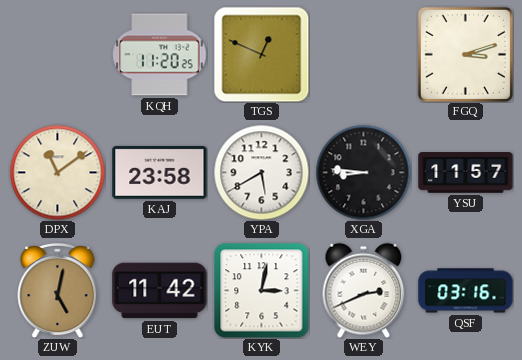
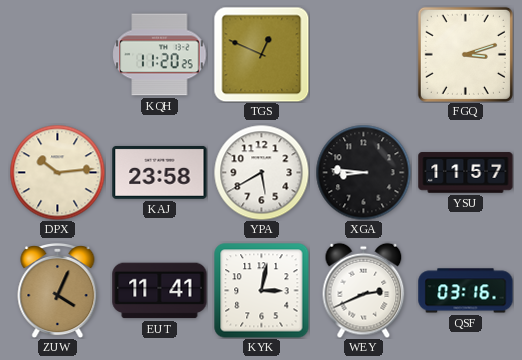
DPX: 11:09 -> 10:14
ZUW: 5:02 -> 4:04
EUT: 11:42 -> 11:41
